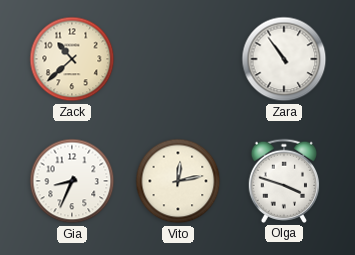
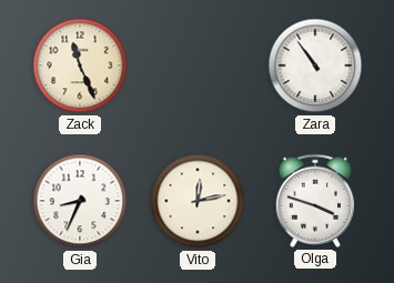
Zack: 10:38 -> 11:26
